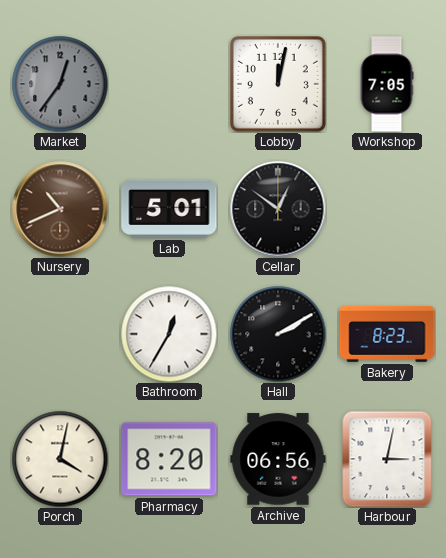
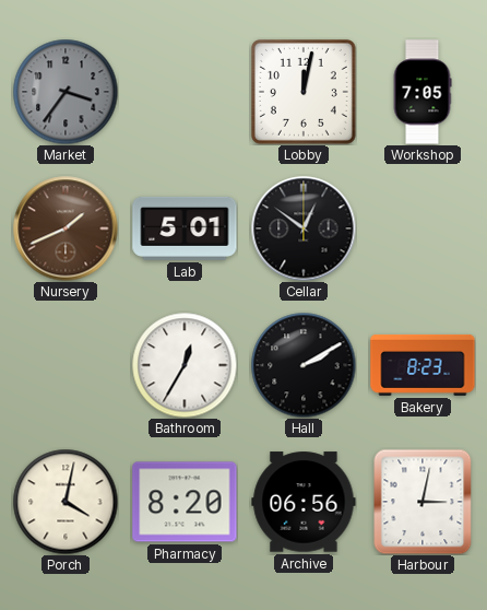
Market: 12:36 -> 3:36
Nursery: 10:41 -> 1:41
